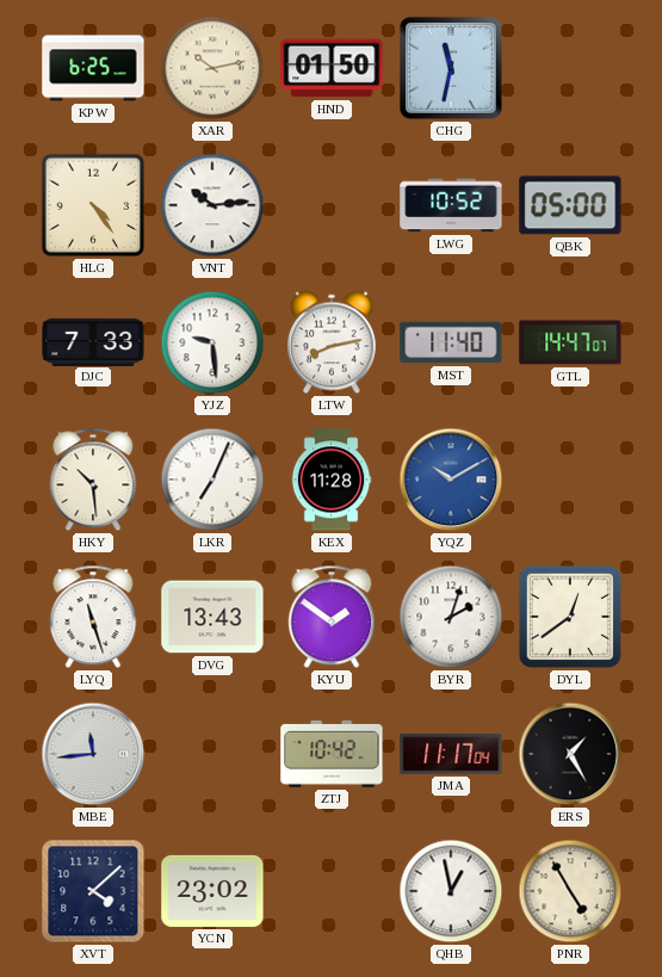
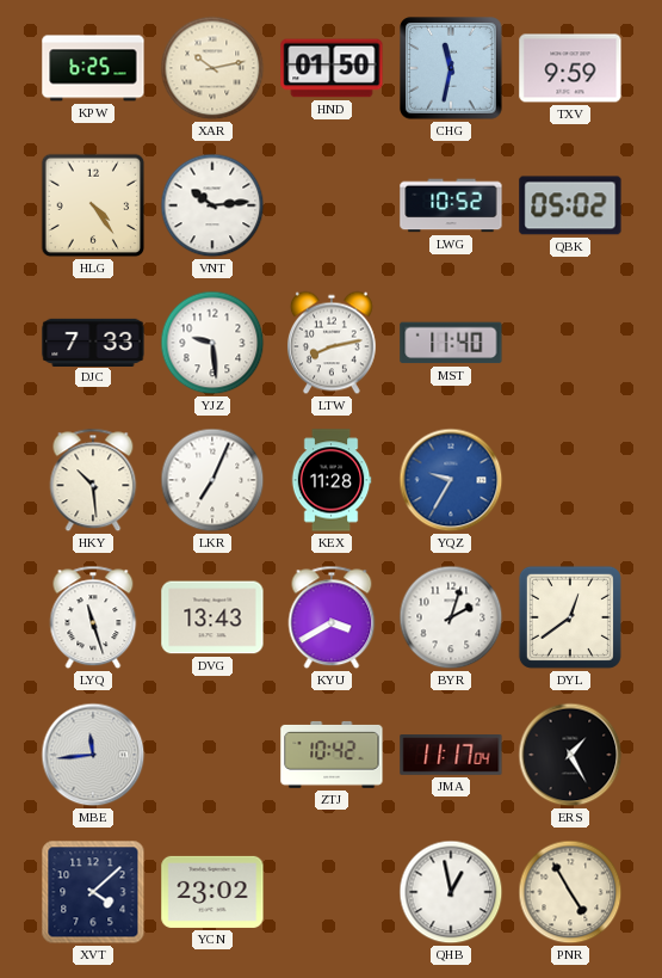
TXV: none -> 9:59
QBK: 05:00 -> 05:02
GTL: 14:47 -> none
YQZ: 10:10 -> 9:35
KYU: 1:51 -> 3:40
